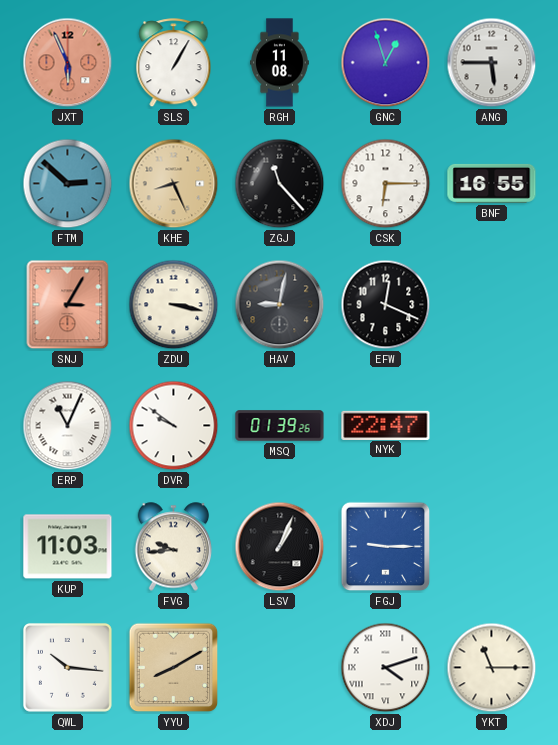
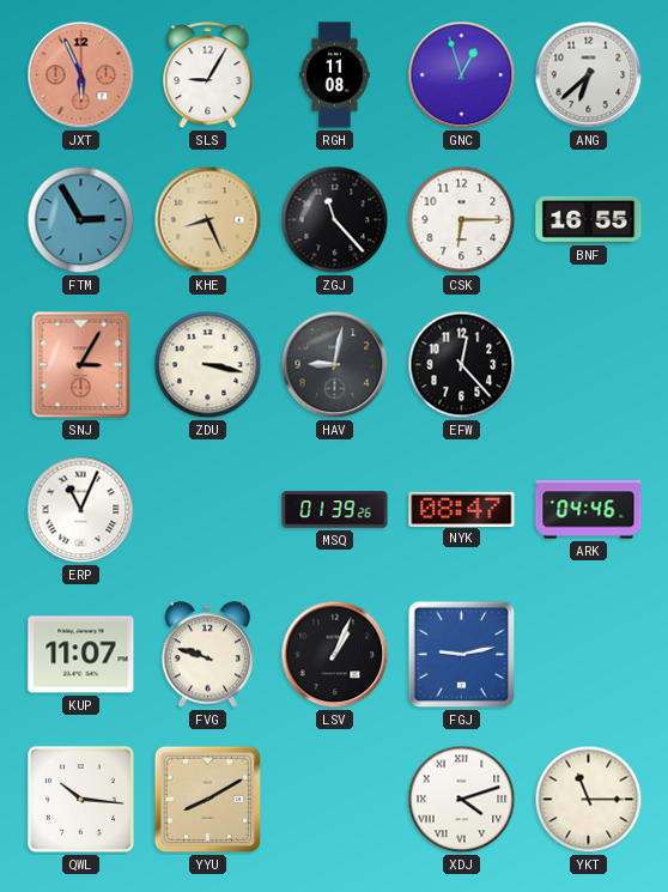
SLS: 1:05 -> 9:05
ANG: 5:45 -> 6:38
FTM: 2:52 -> 2:55
EFW: 12:19 -> 12:23
DVR: 9:51 -> none
NYK: 22:47 -> 08:47
ARK: none -> 04:46
KUP: 11:03 -> 11:07
FVG: 9:44 -> 9:48
FGJ: 9:15 -> 9:13
